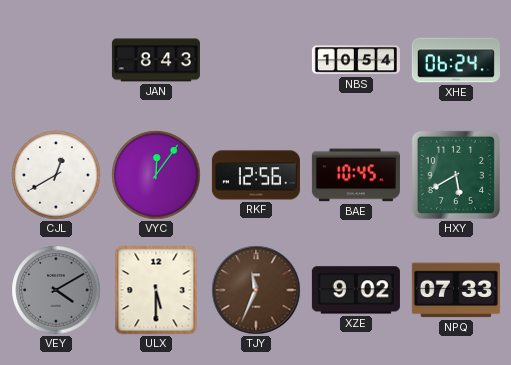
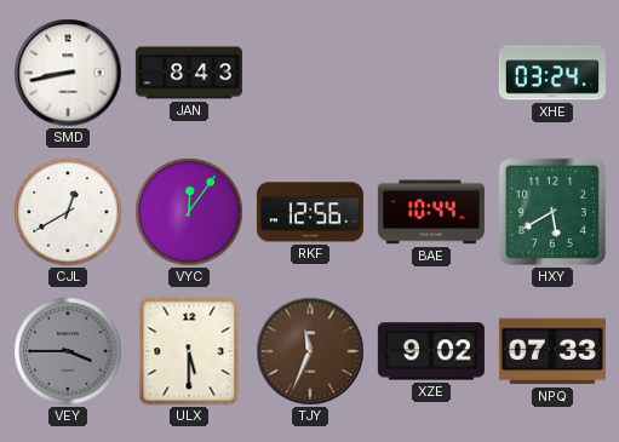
SMD: none -> 8:43
NBS: 10:54 -> none
XHE: 06:24 -> 03:24
BAE: 10:45 -> 10:44
VEY: 4:10 -> 3:45
